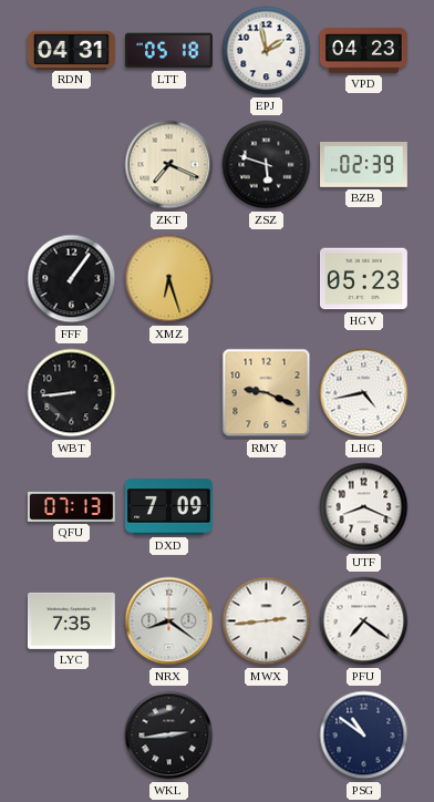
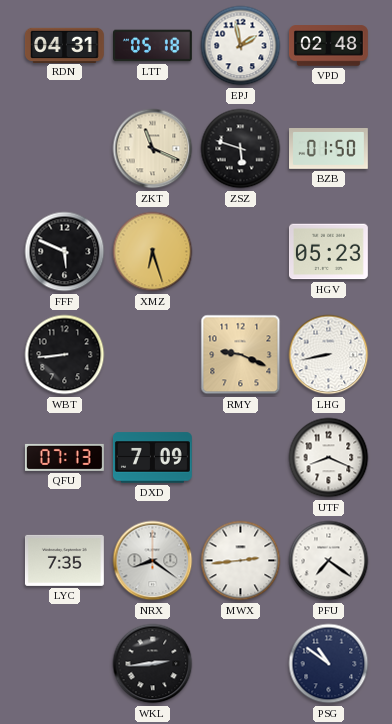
VPD: 04:23 -> 02:48
ZKT: 7:19 -> 11:19
BZB: 02:39 -> 01:50
FFF: 1:06 -> 5:49
LHG: 4:43 -> 8:43
